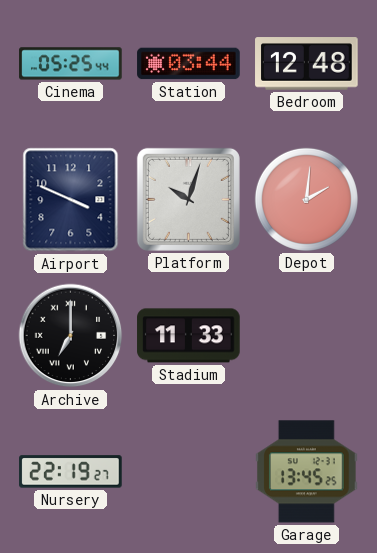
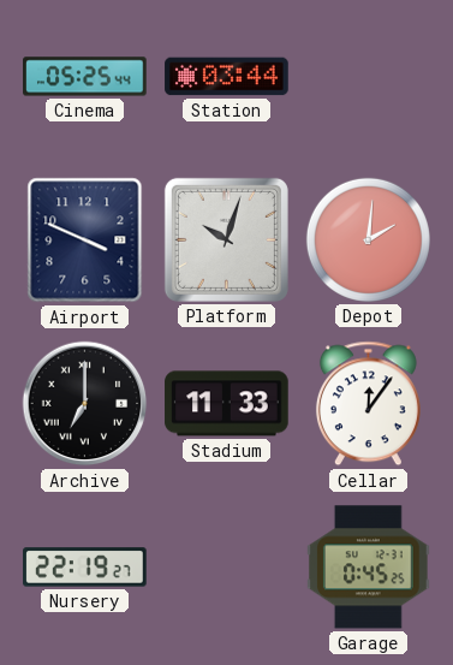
Bedroom: 12:48 -> none
Cellar: none -> 12:06
Garage: 13:45 -> 0:45
